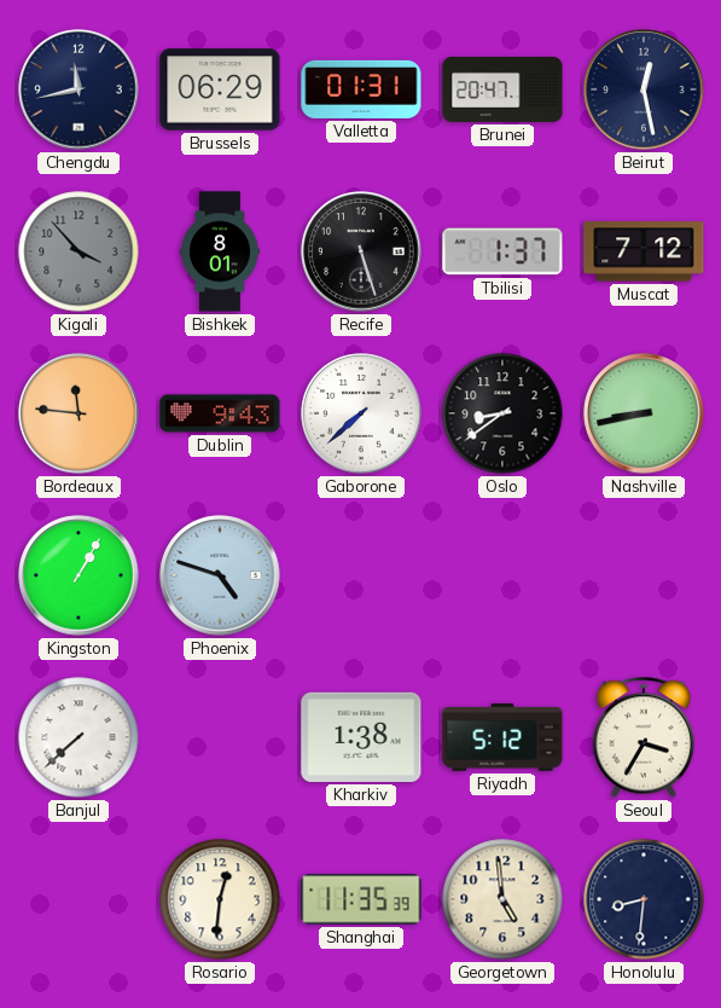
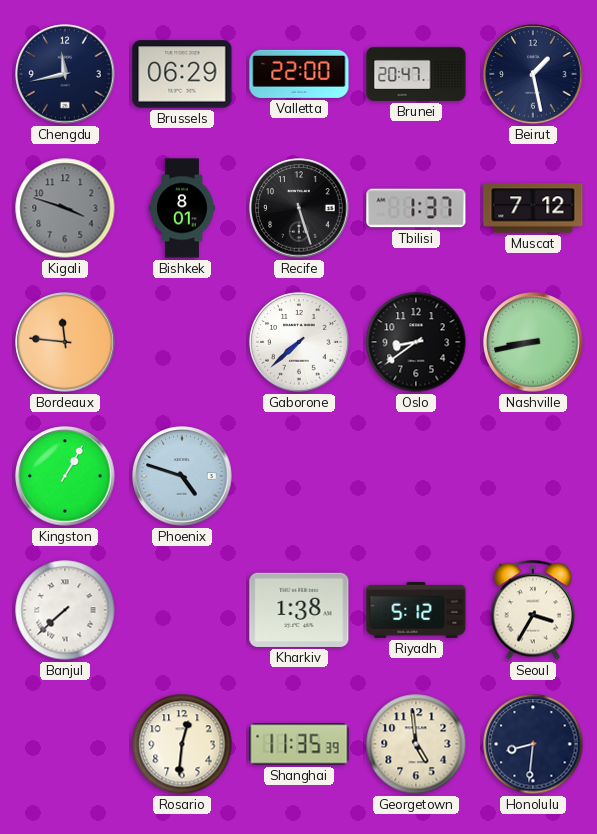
Valletta: 01:31 -> 22:00
Beirut: 12:28 -> 1:28
Kigali: 3:53 -> 3:48
Dublin: 9:43 -> none
